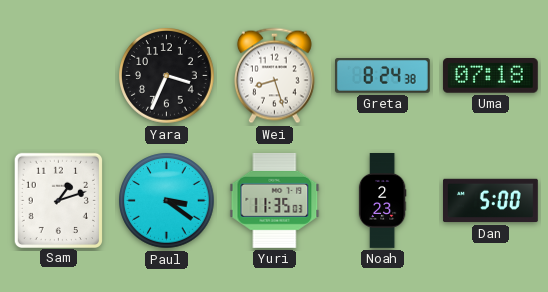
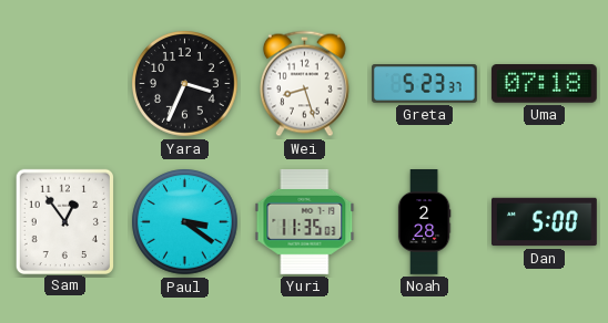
Greta: 8:24 -> 5:23
Sam: 1:12 -> 12:54
Noah: 2:23 -> 2:28
